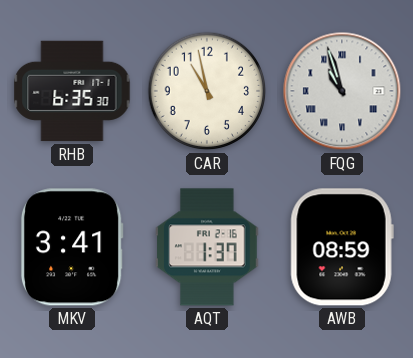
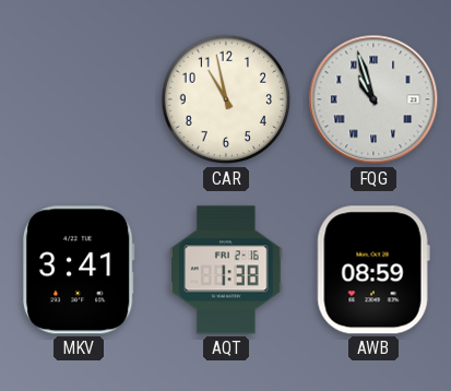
RHB: 6:35 -> none
AQT: 1:37 -> 1:38
